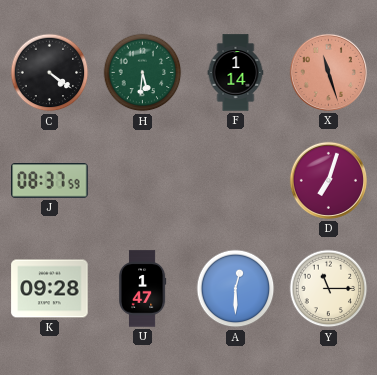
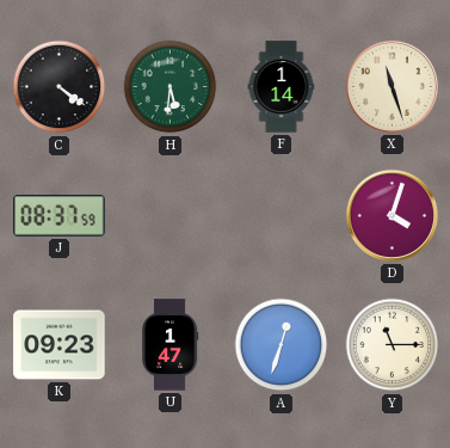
X dial: salmon -> cream
D: 7:03 -> 4:03
K: 09:28 -> 09:23
A: 12:30 -> 12:33
